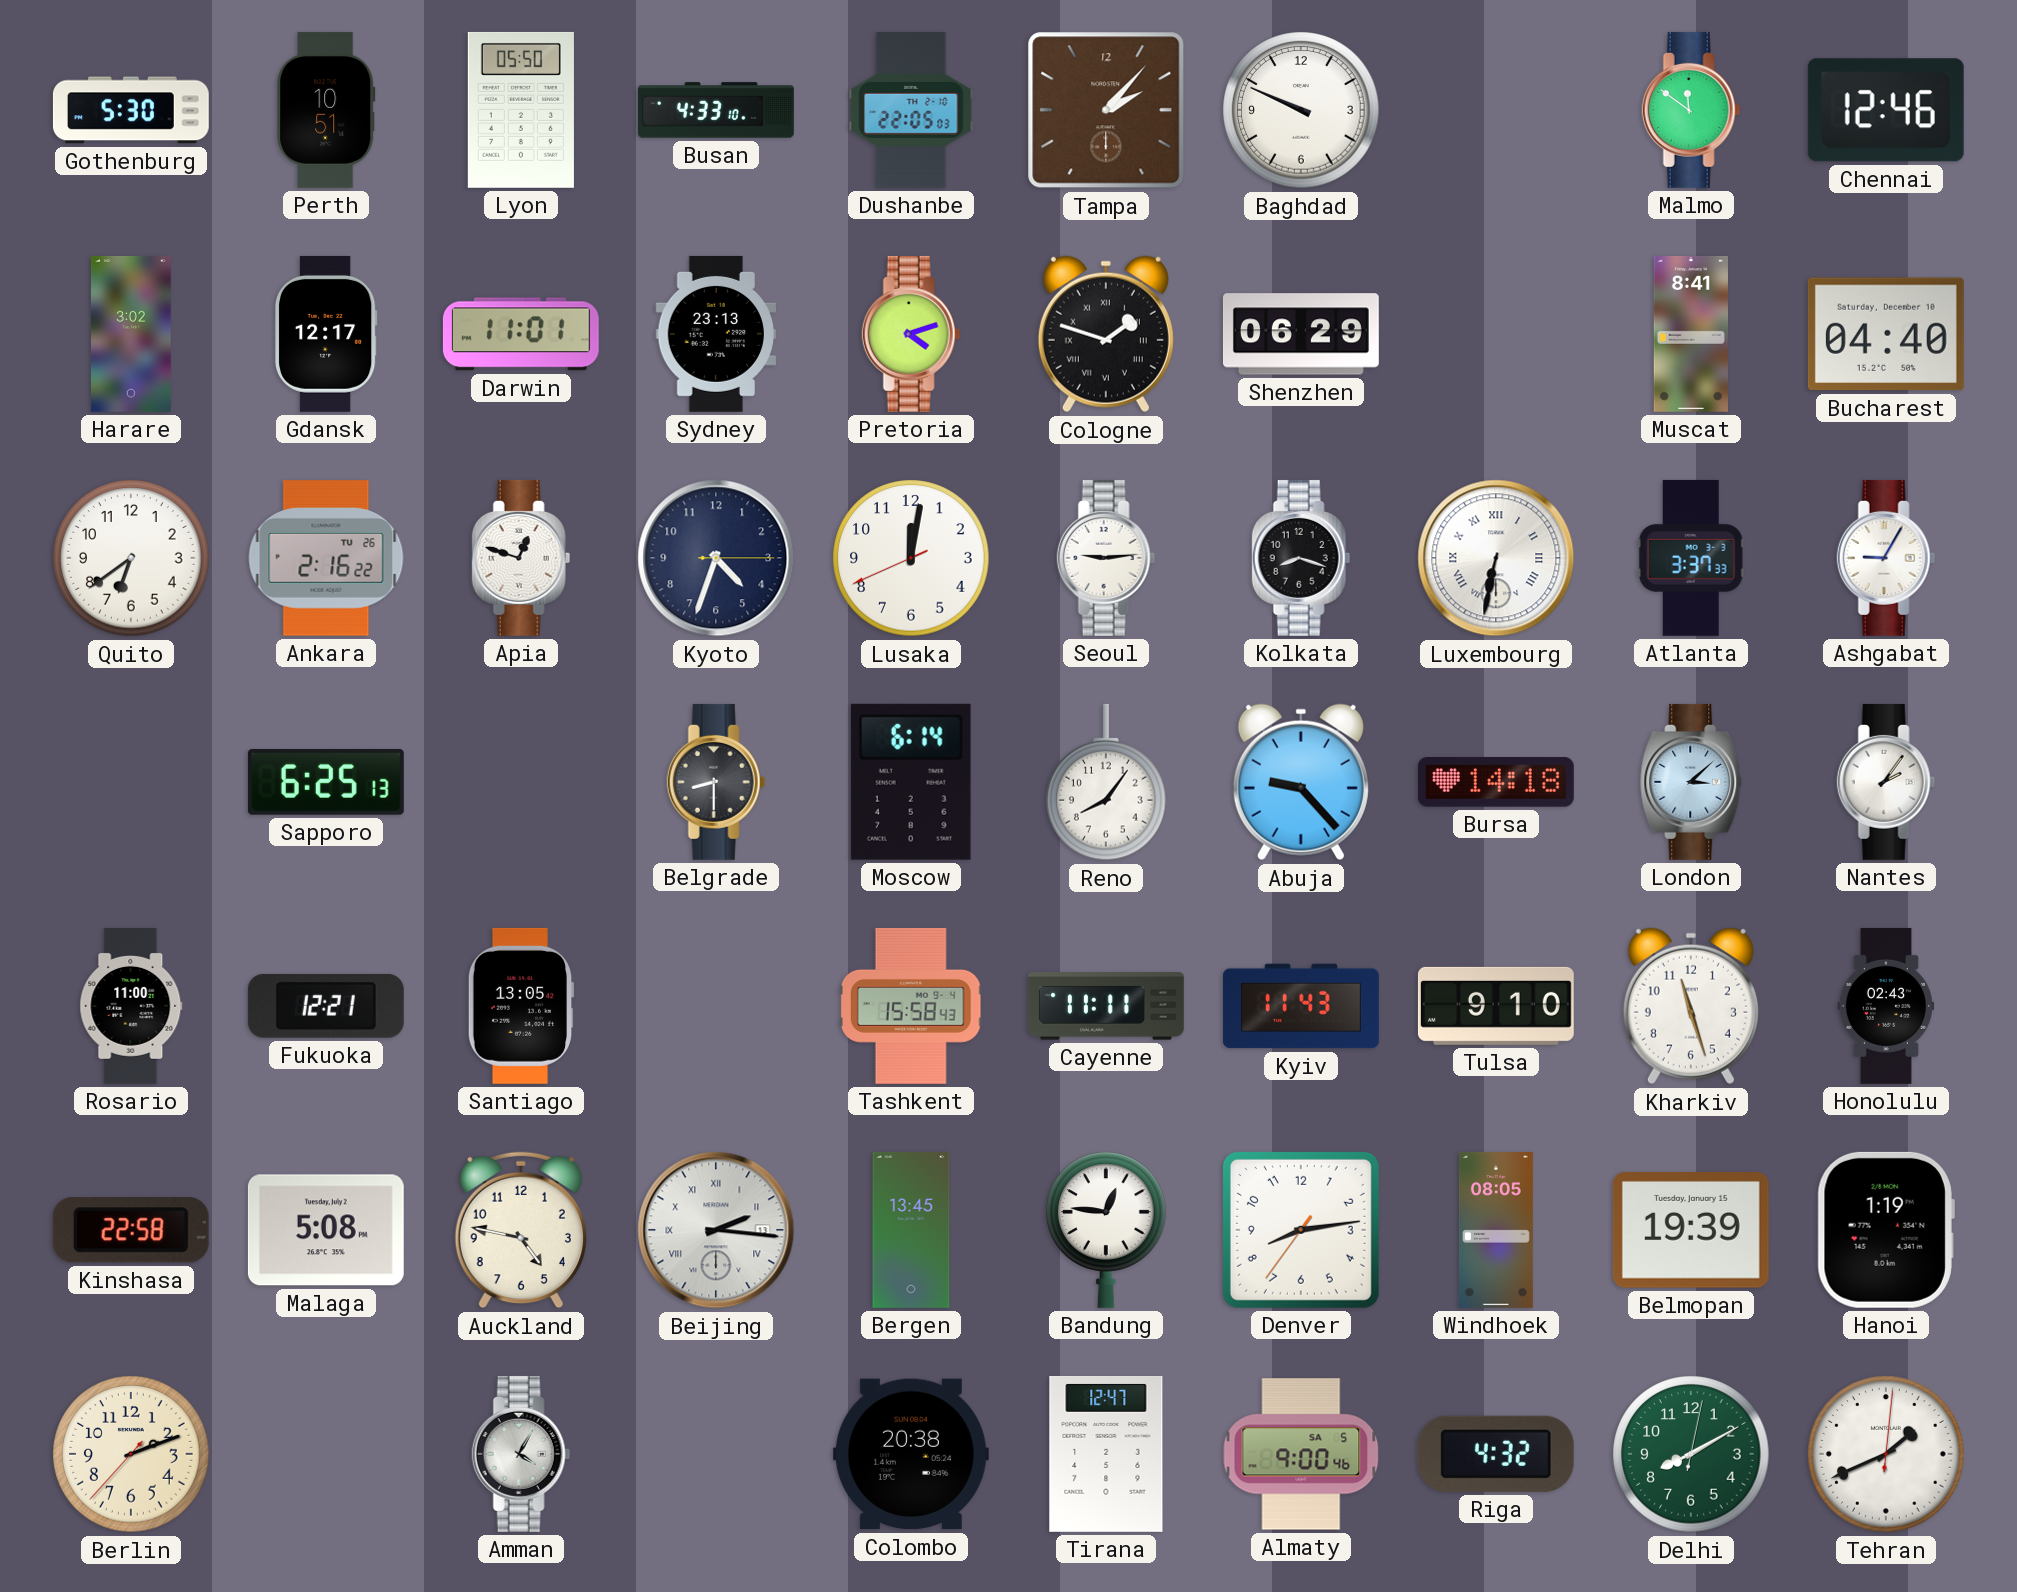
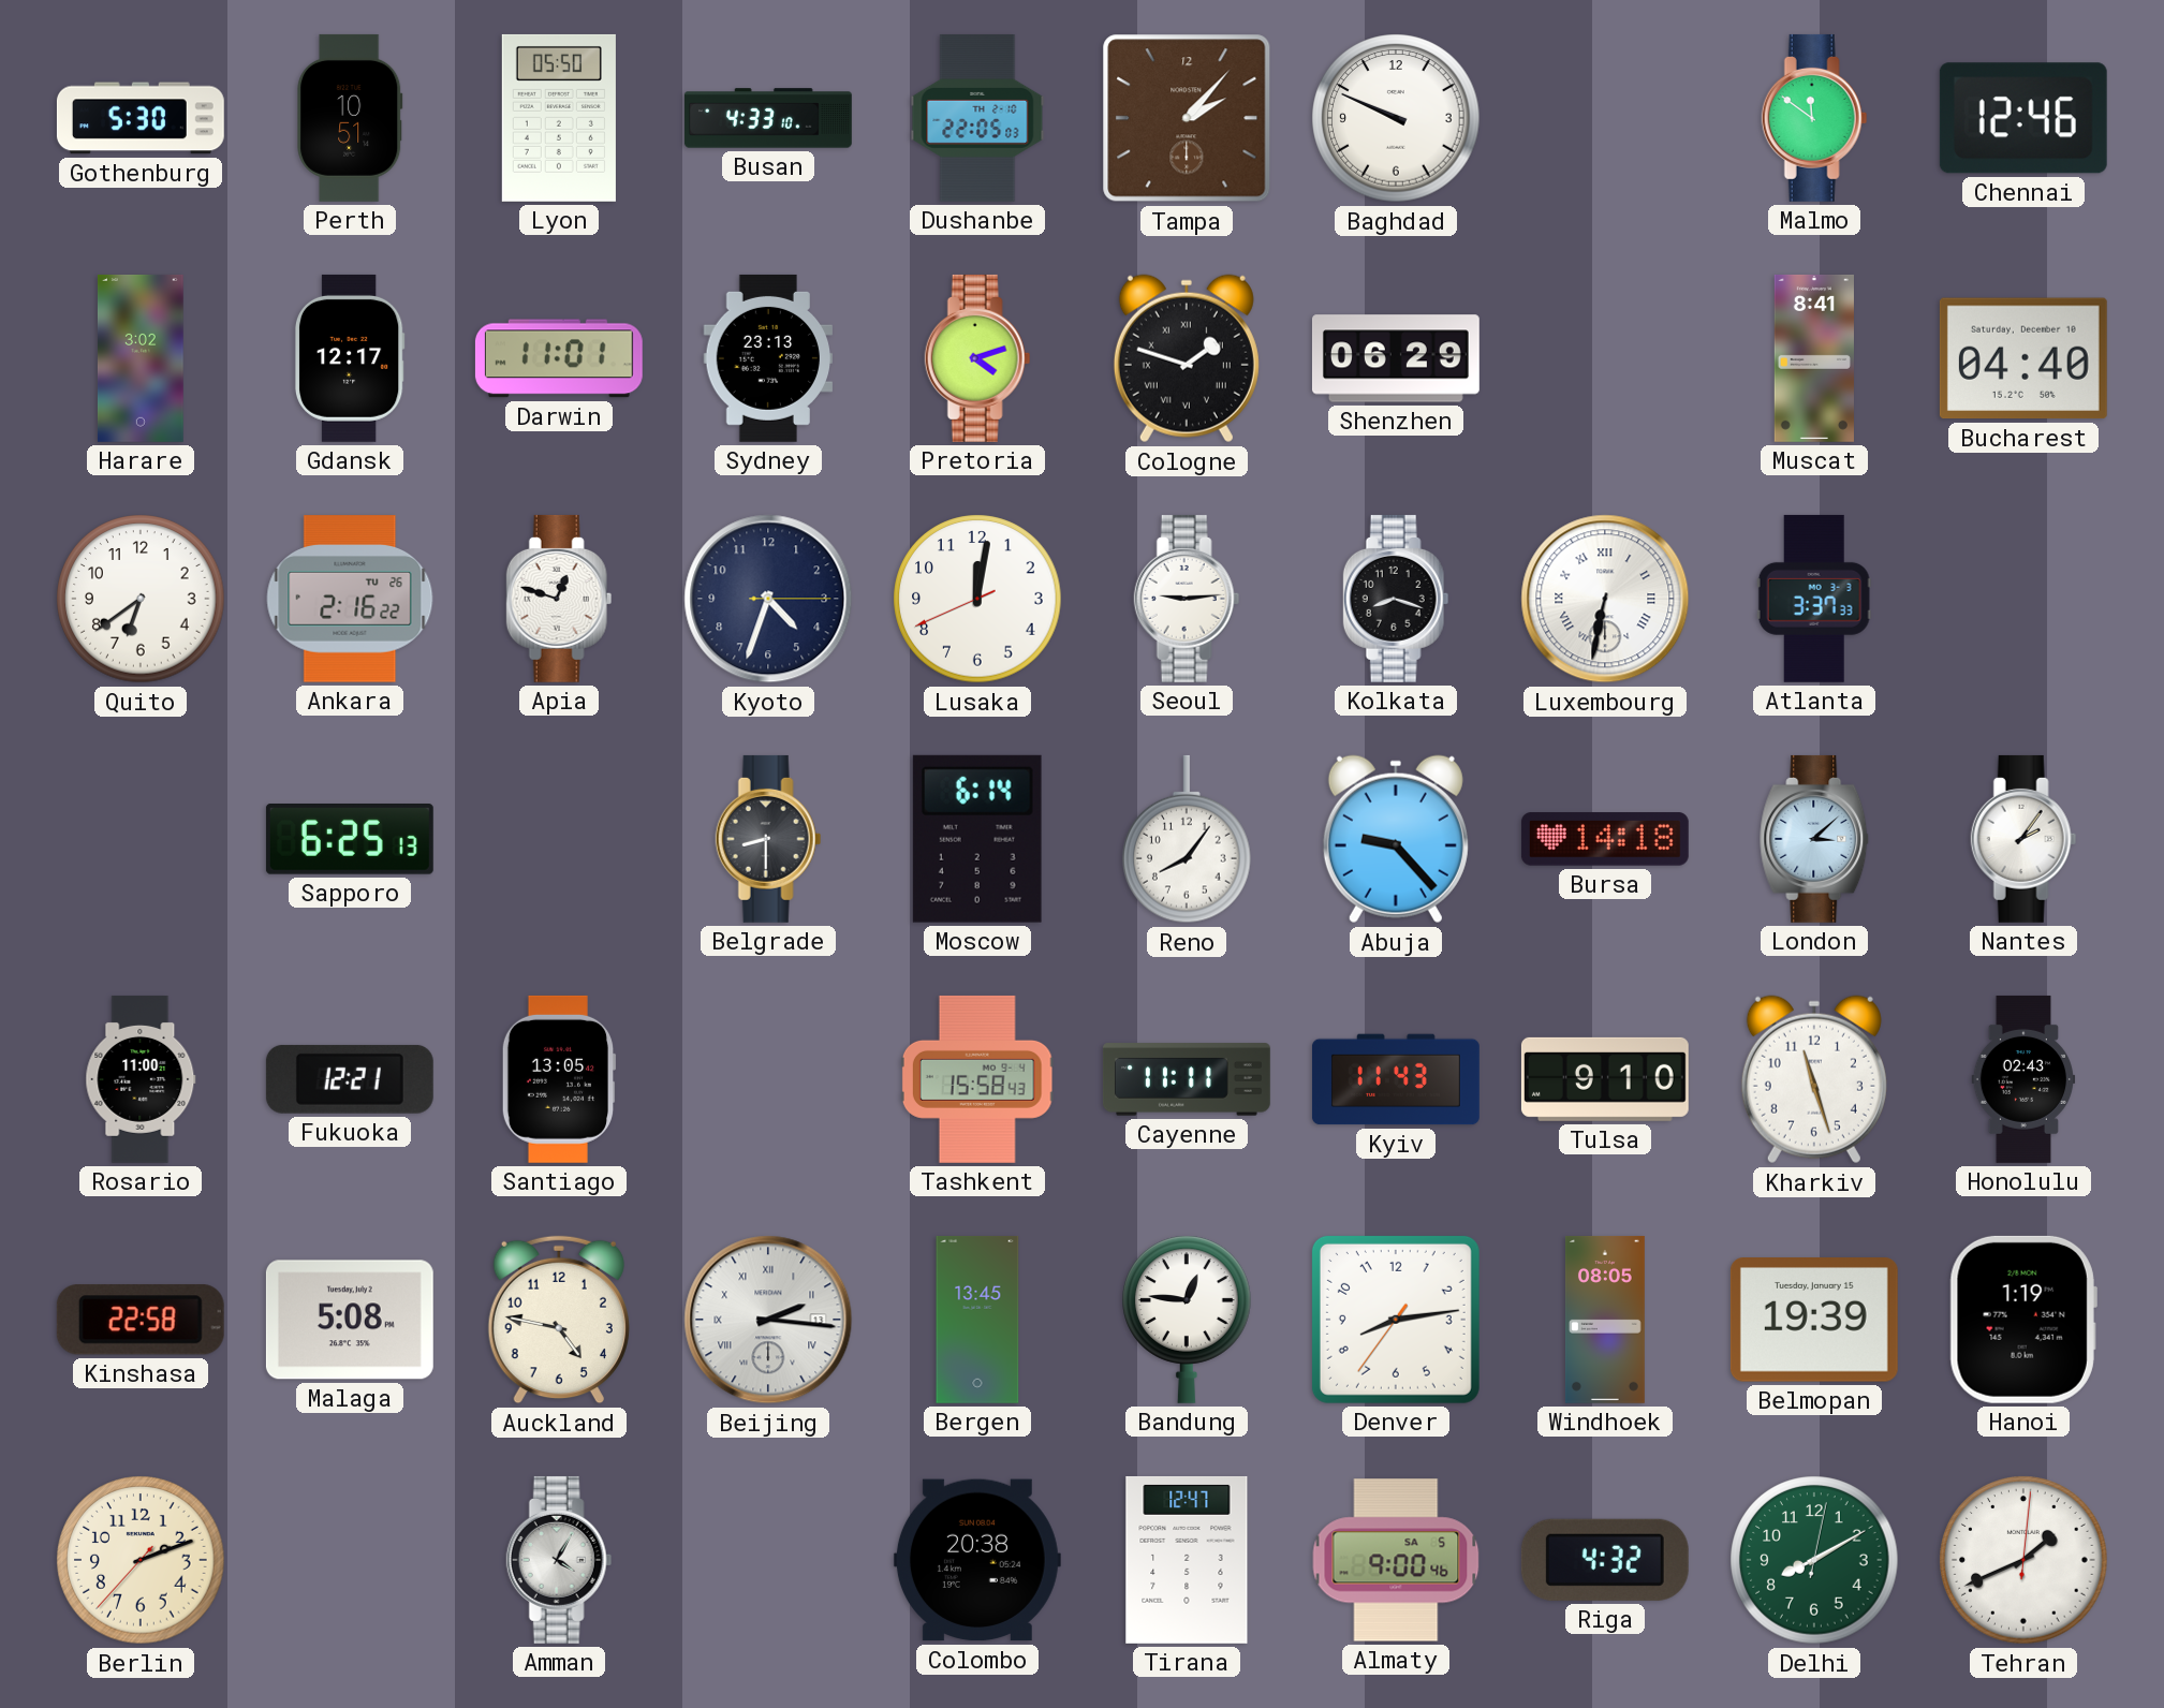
Ashgabat: 9:05 -> none
